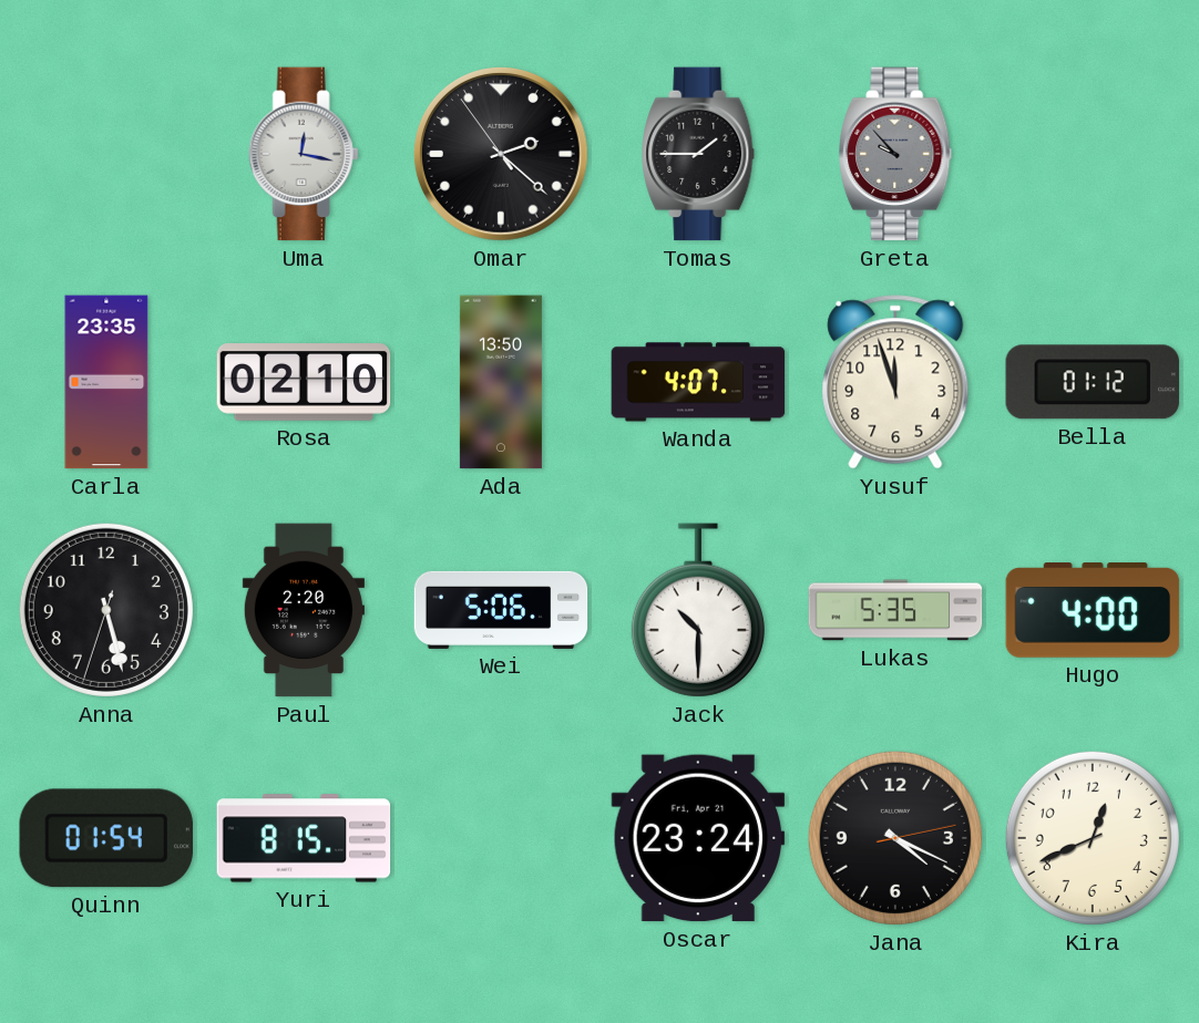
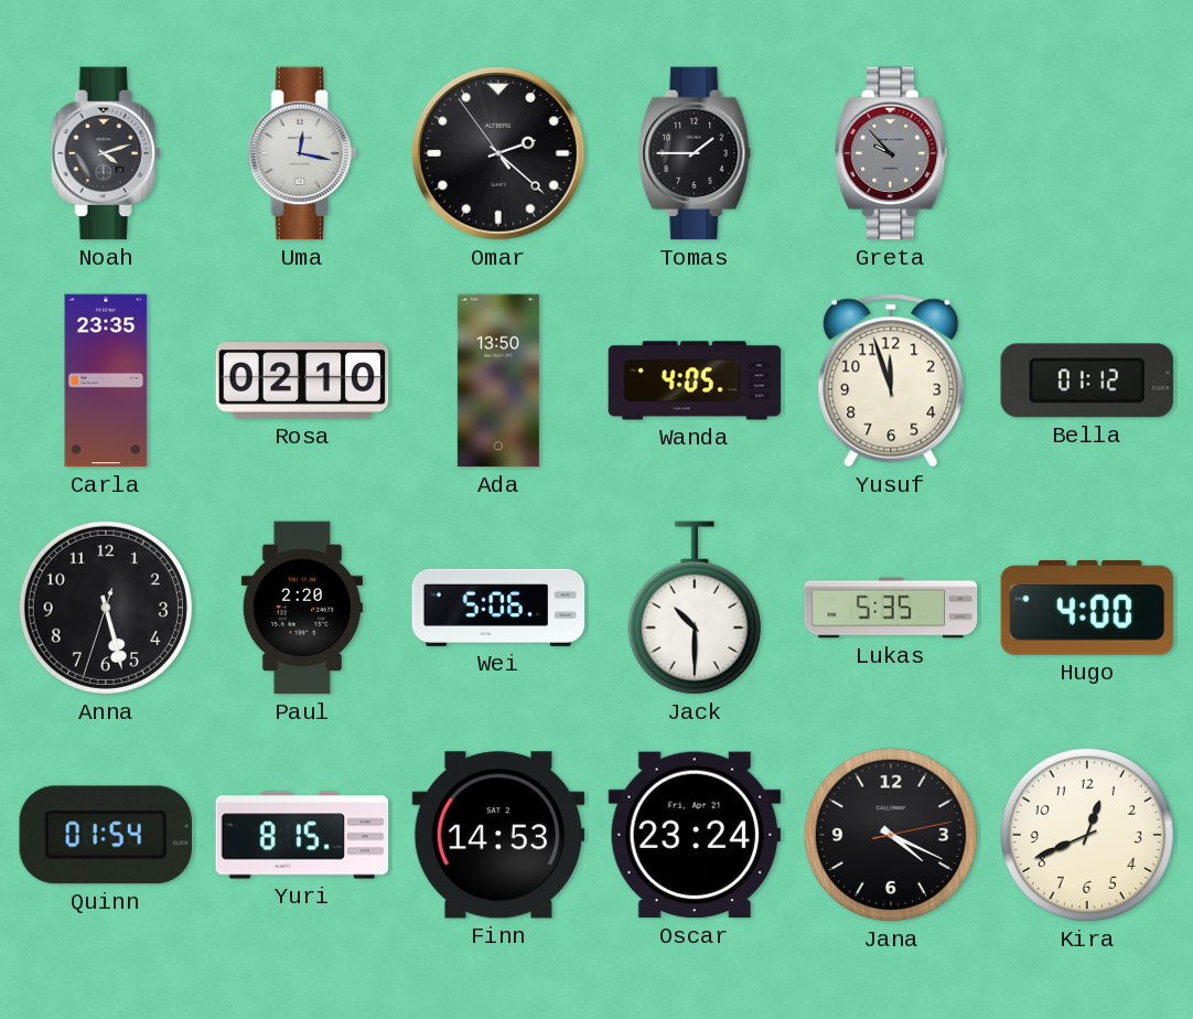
Noah: none -> 4:12
Wanda: 4:07 -> 4:05
Finn: none -> 14:53
